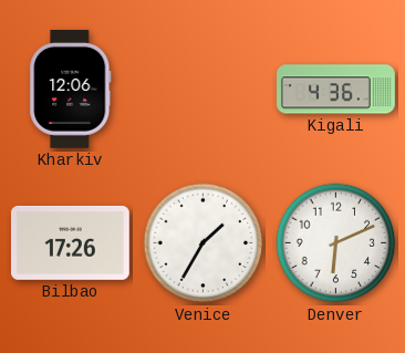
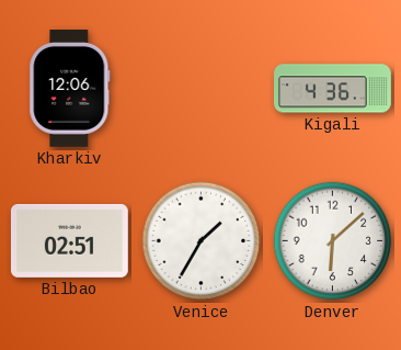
Bilbao: 17:26 -> 02:51
Denver: 6:11 -> 6:08
